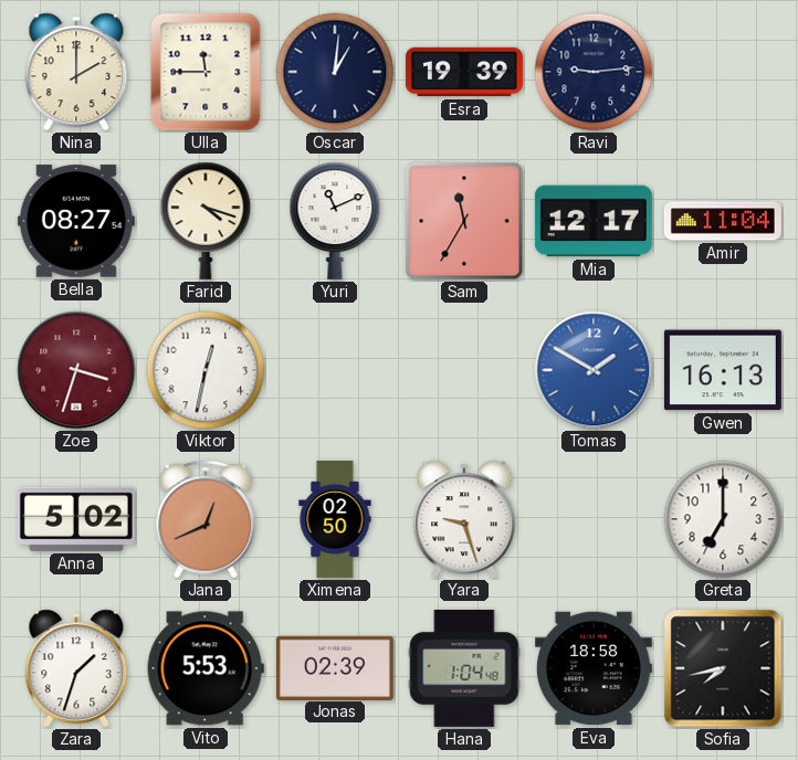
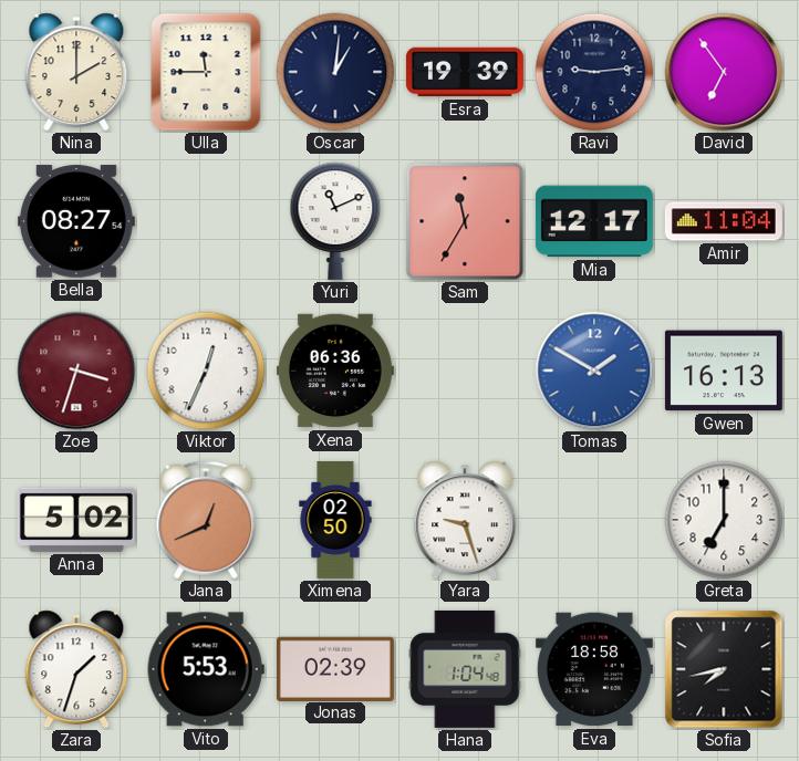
David: none -> 6:54
Farid: 4:18 -> none
Viktor: 12:32 -> 12:34
Xena: none -> 06:36
